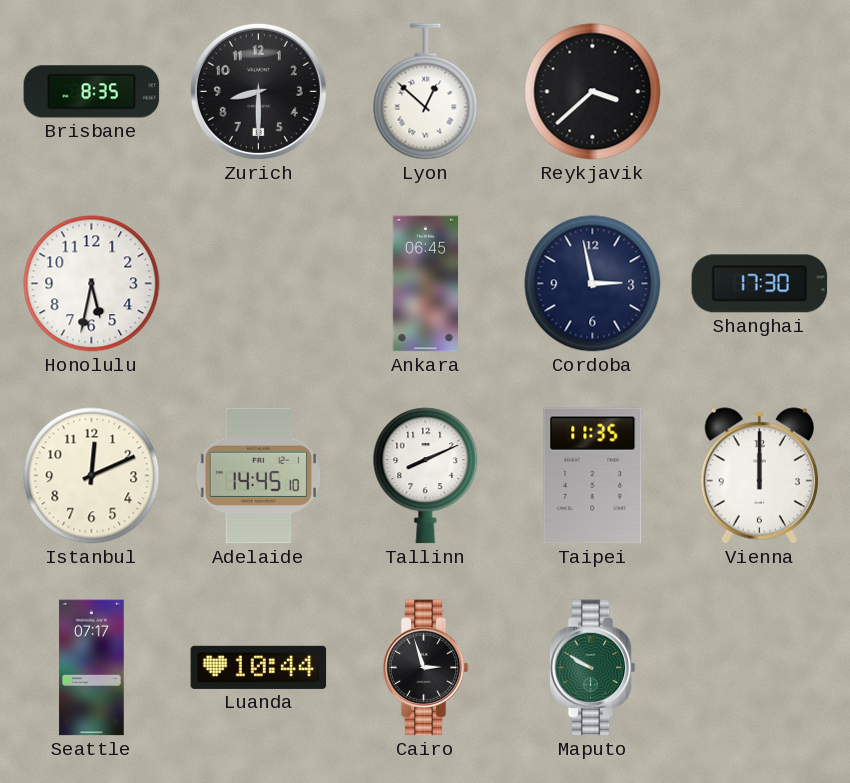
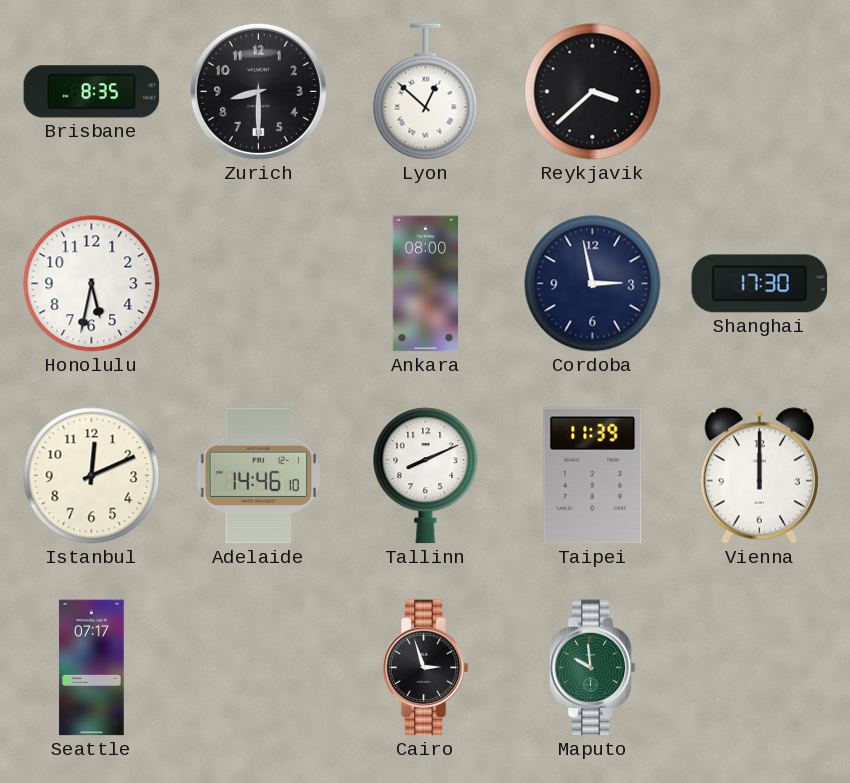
Ankara: 06:45 -> 08:00
Adelaide: 14:45 -> 14:46
Taipei: 11:35 -> 11:39
Luanda: 10:44 -> none
Maputo: 9:50 -> 9:59
